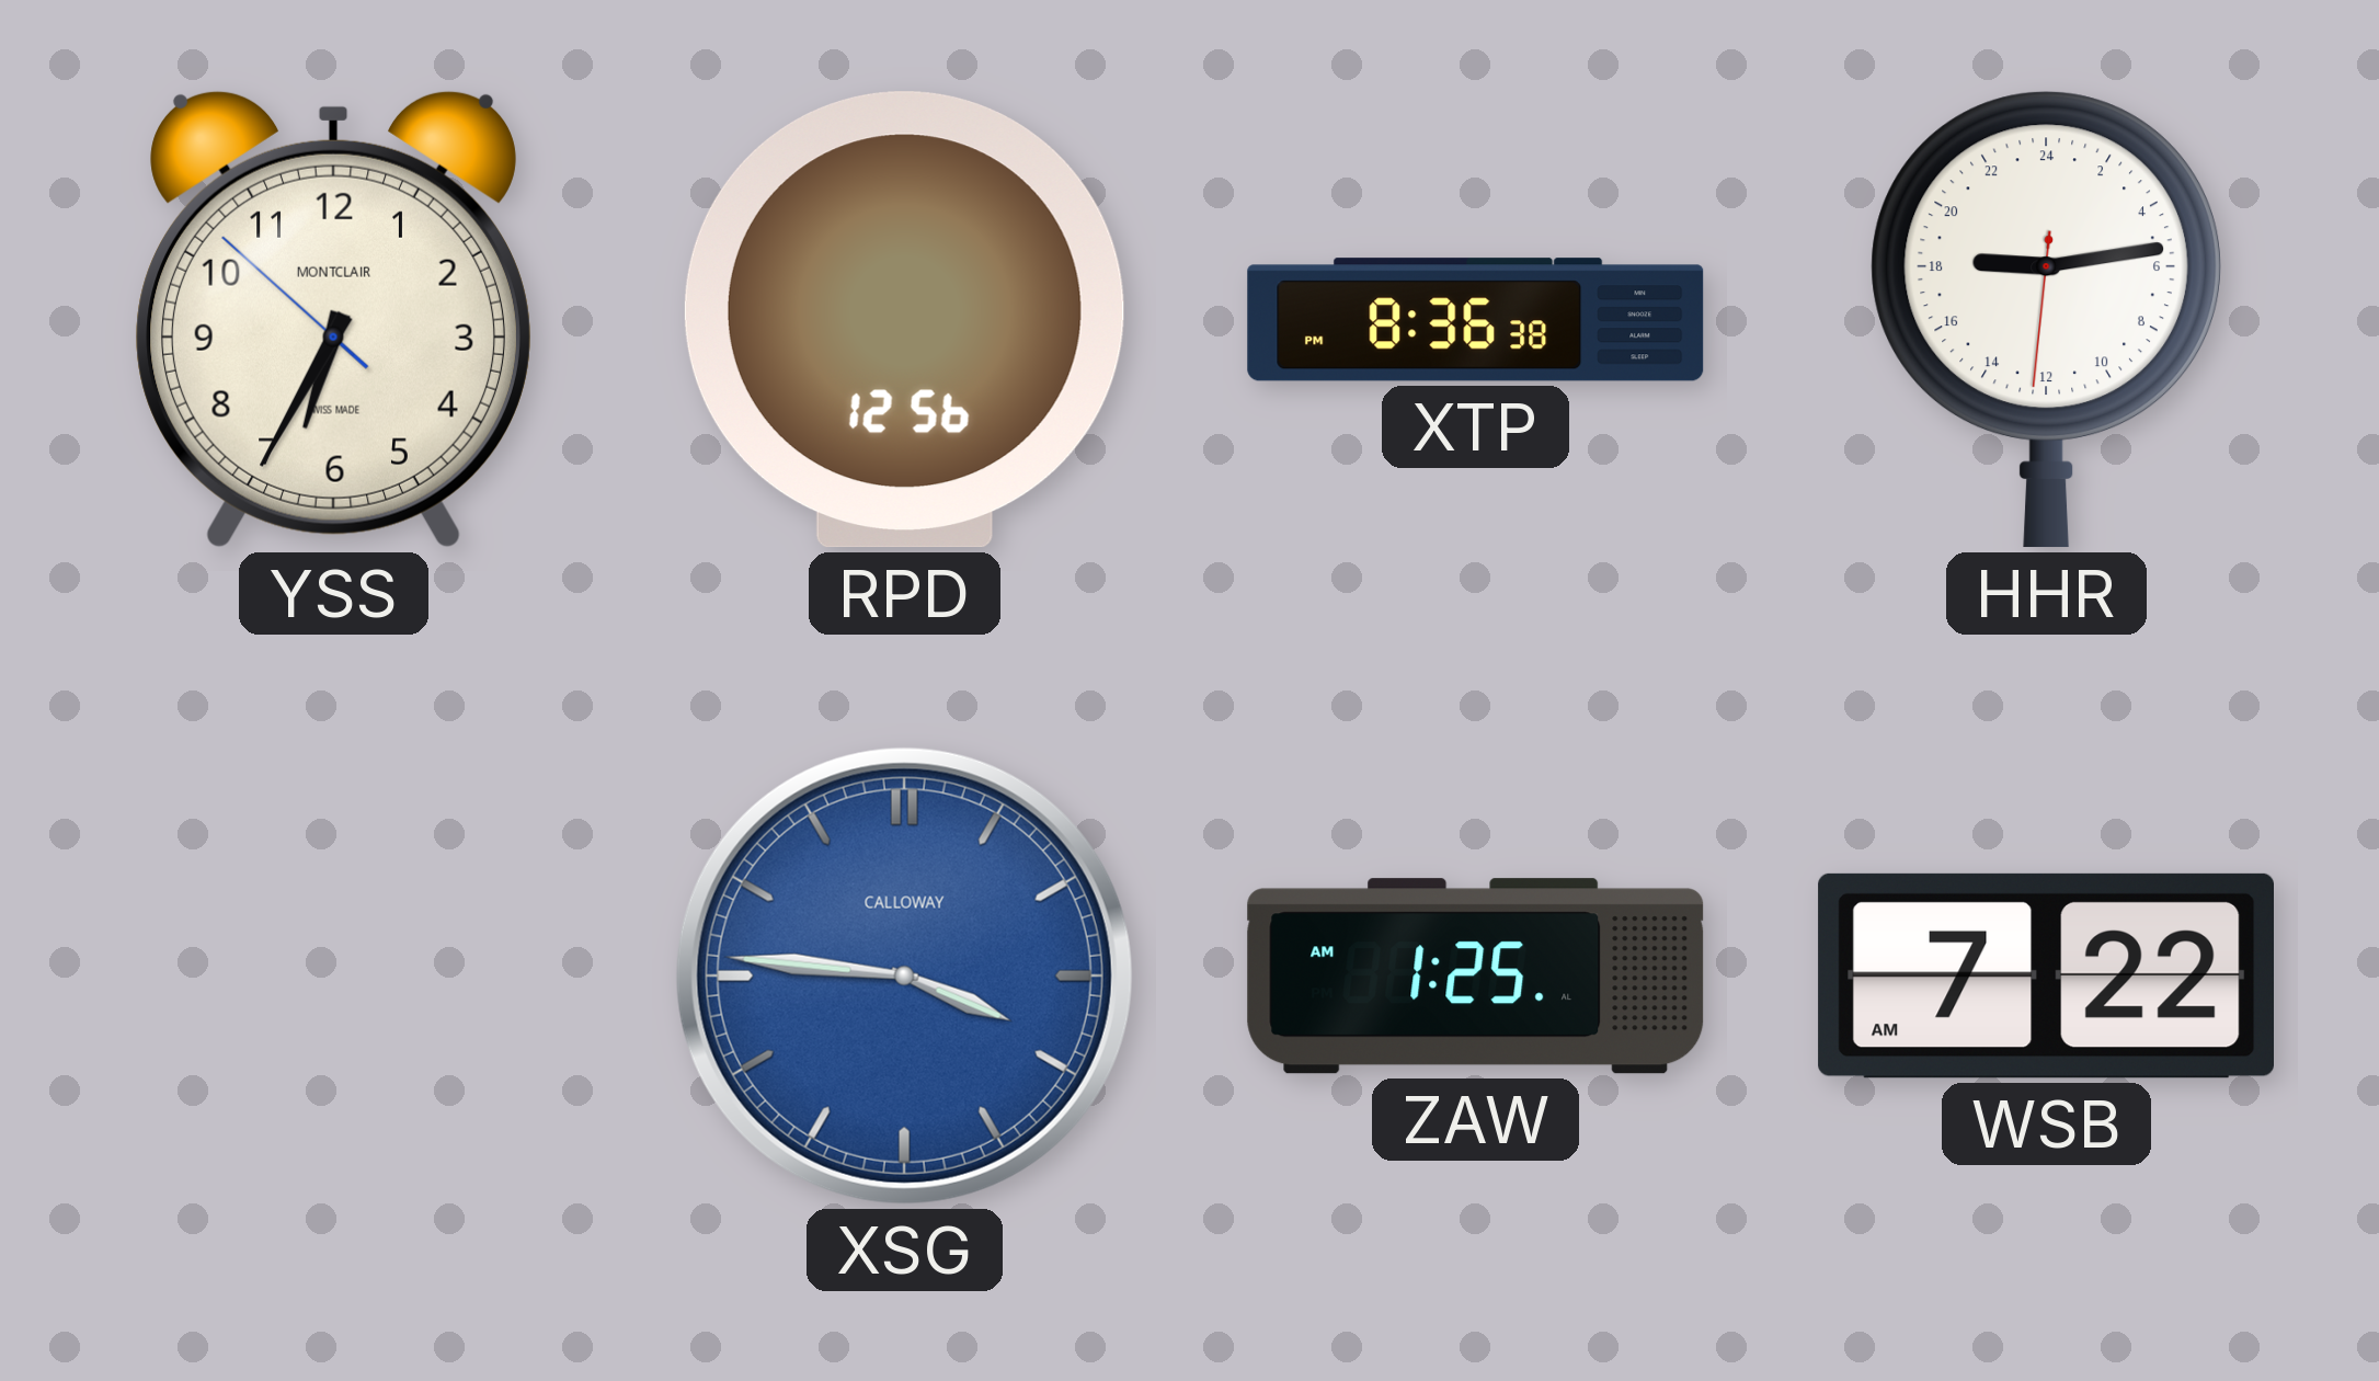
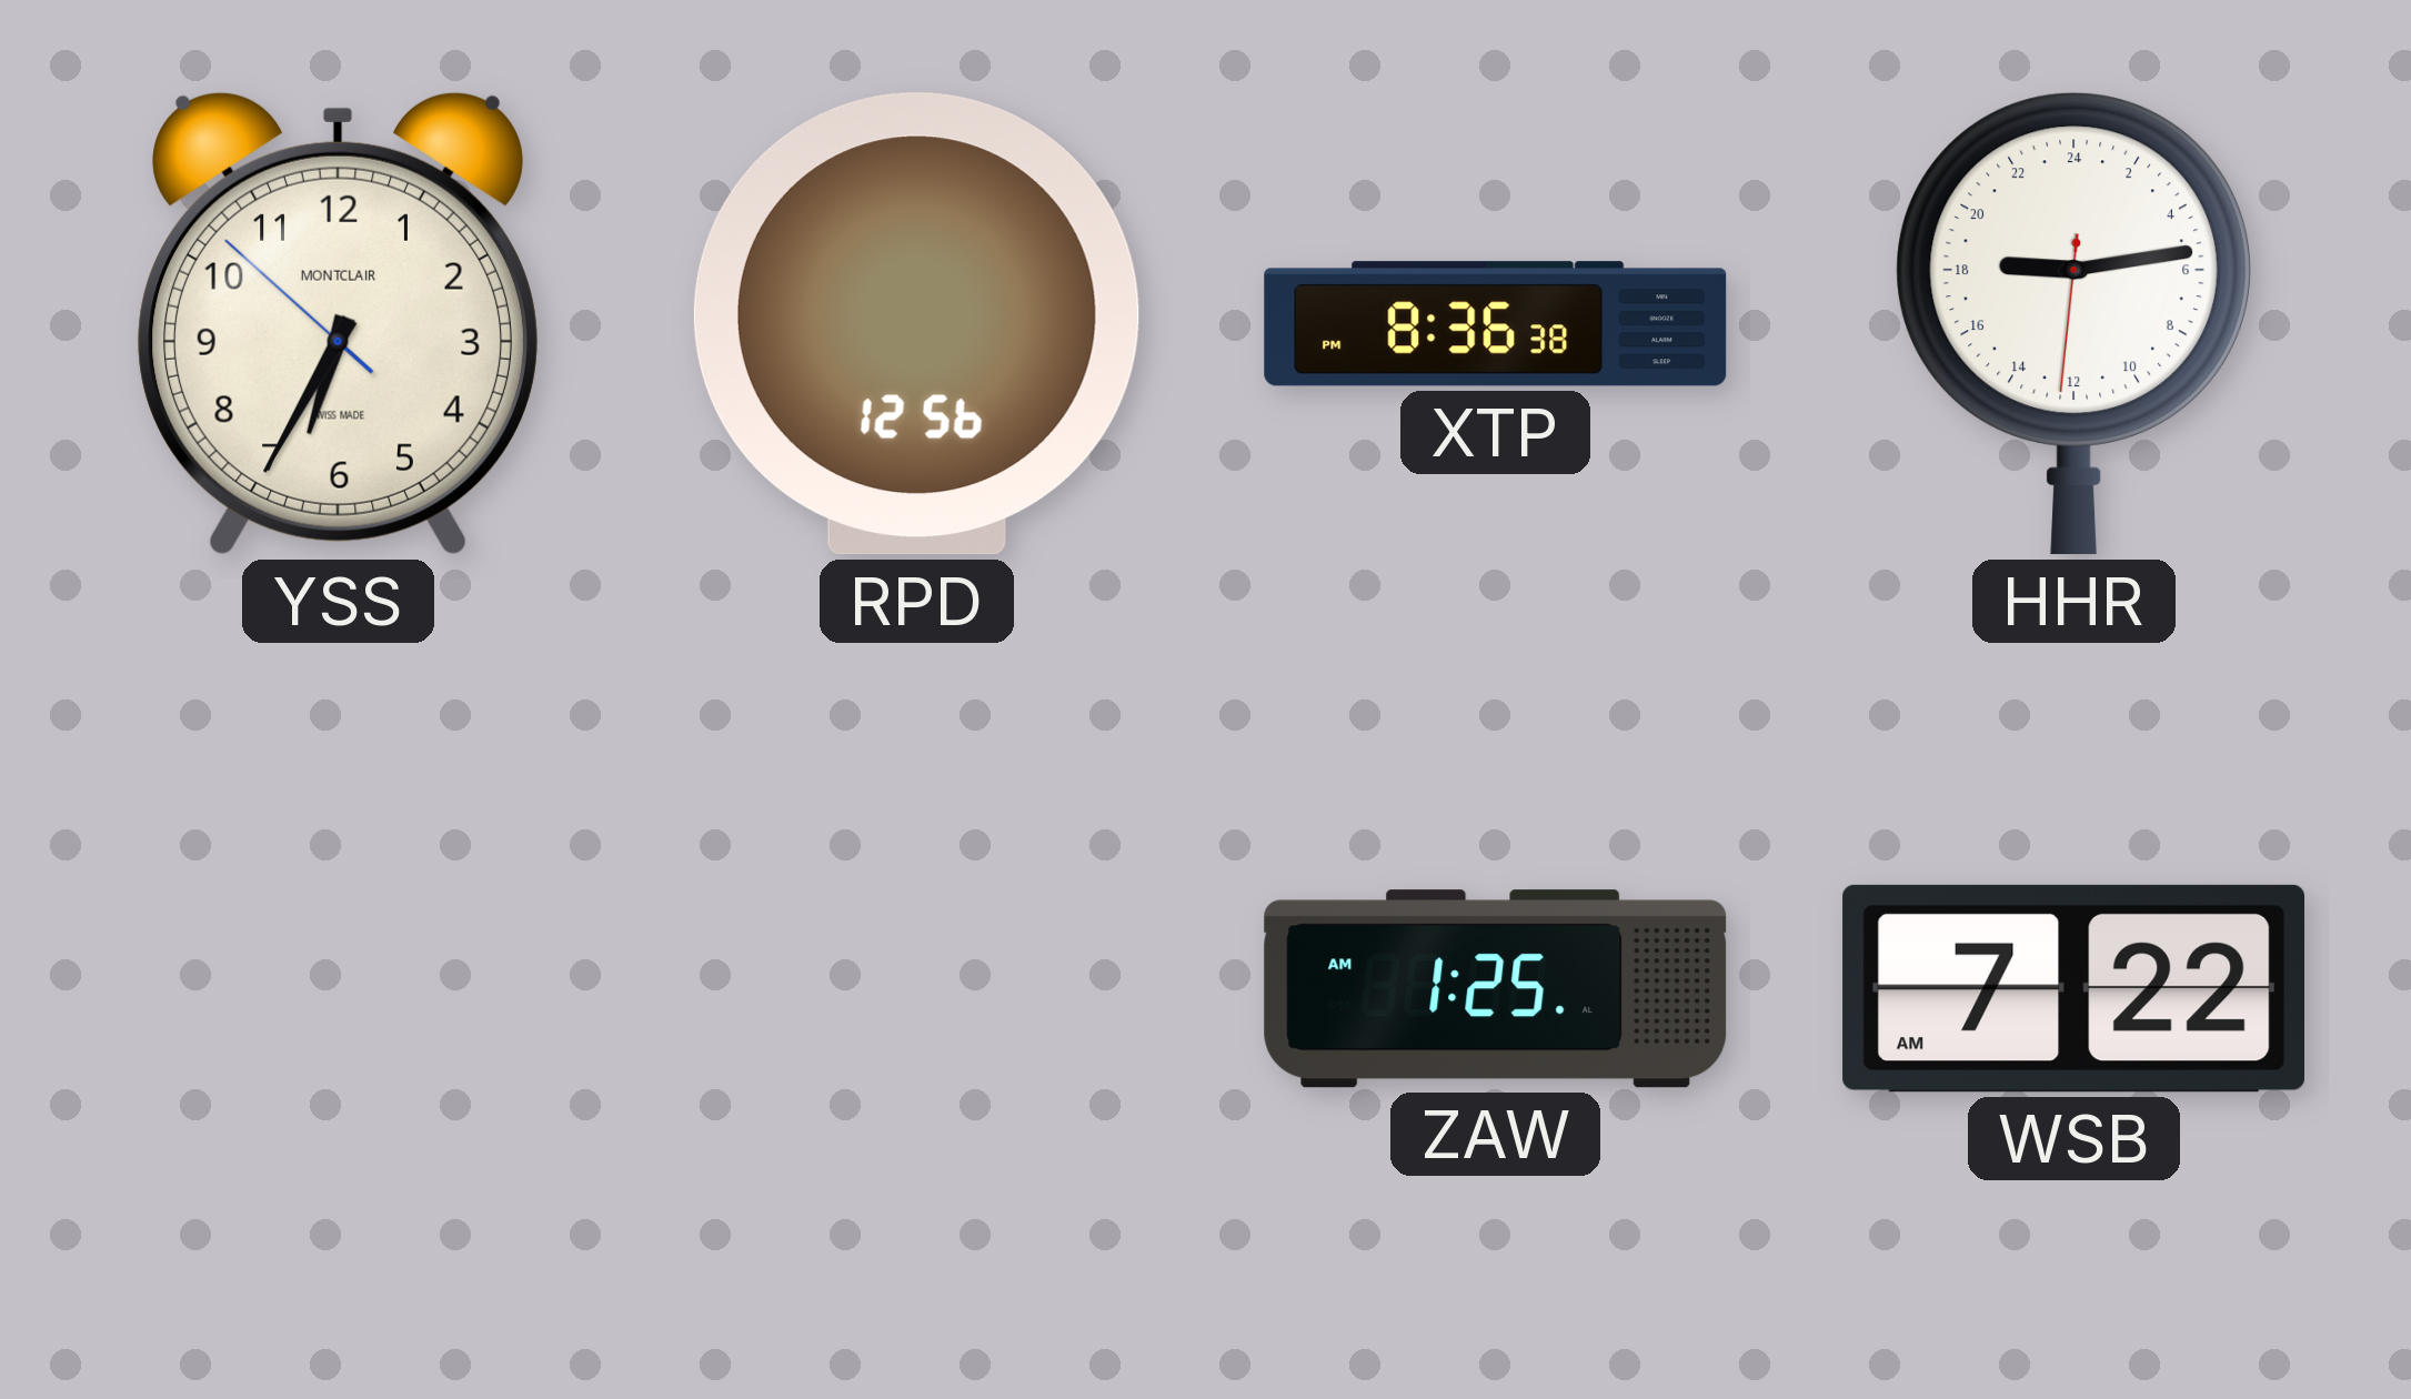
XSG: 3:46 -> none
